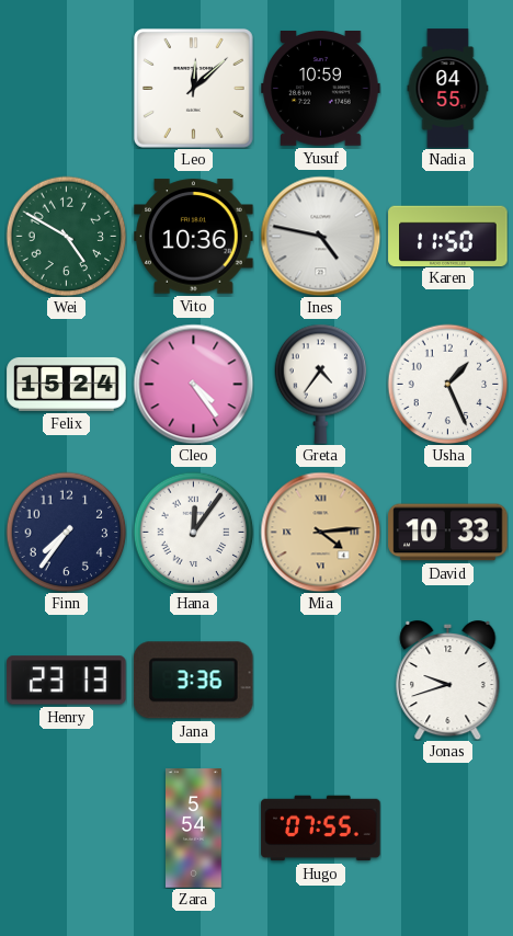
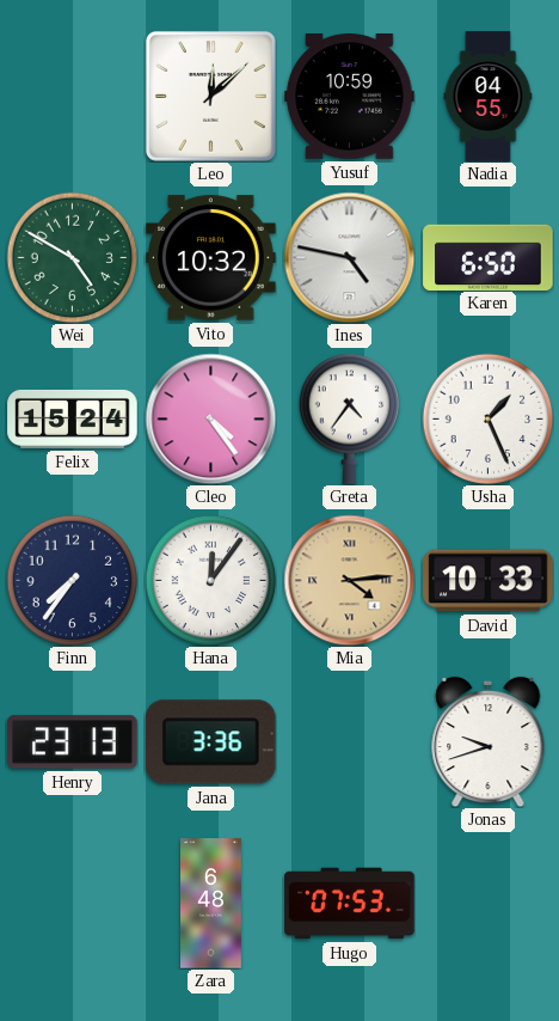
Vito: 10:36 -> 10:32
Karen: 11:50 -> 6:50
Zara: 5:54 -> 6:48
Hugo: 07:55 -> 07:53
